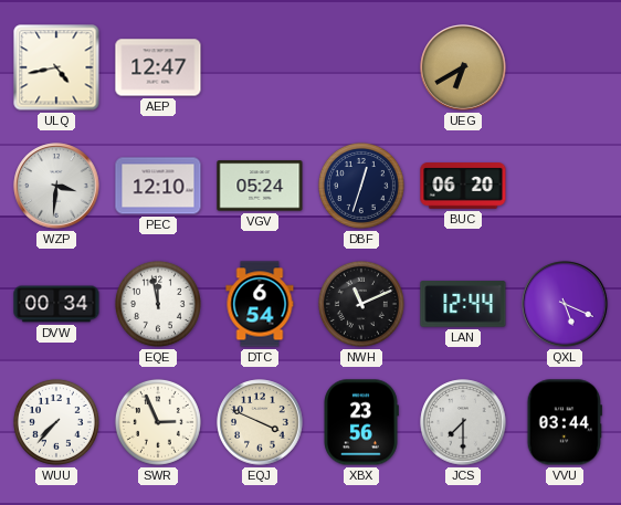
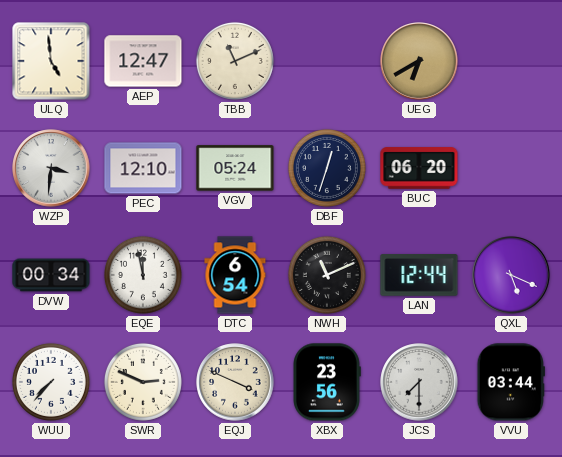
ULQ: 4:43 -> 4:59
TBB: none -> 11:11
SWR: 2:56 -> 2:49
